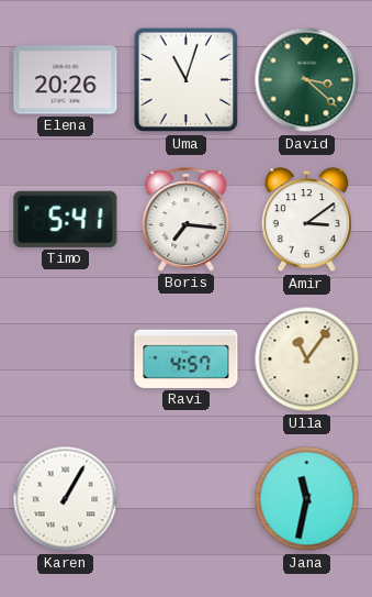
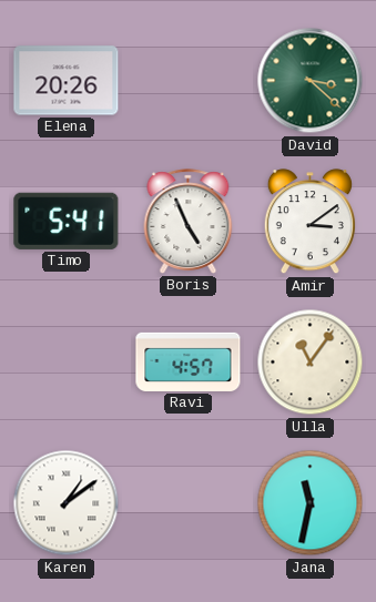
Uma: 11:03 -> none
Boris: 7:16 -> 4:56
Karen: 1:05 -> 1:09
